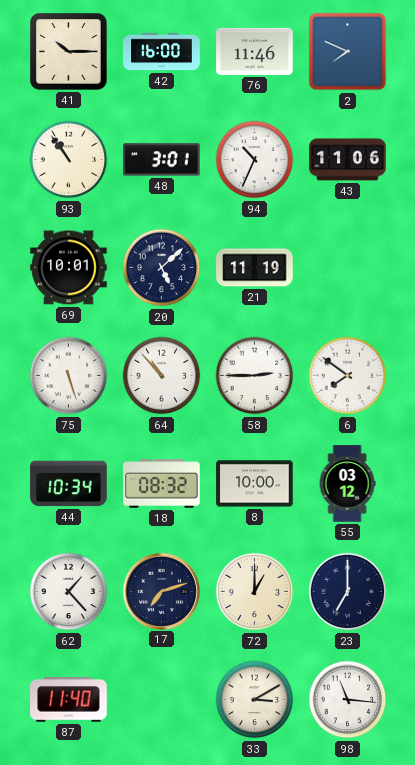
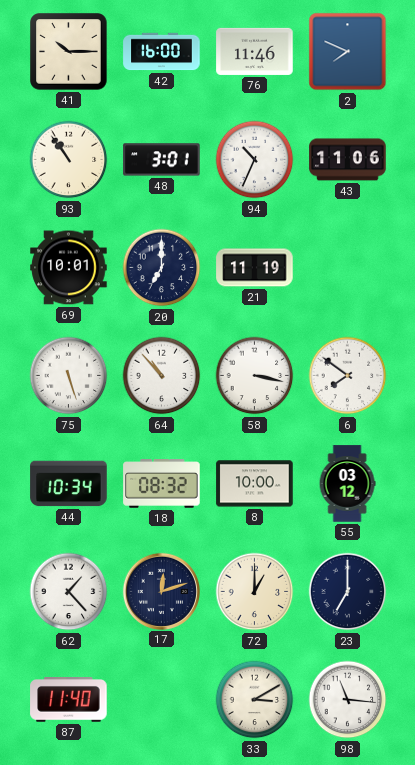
20: 5:08 -> 7:00
58: 2:45 -> 3:17
17: 7:12 -> 12:12
